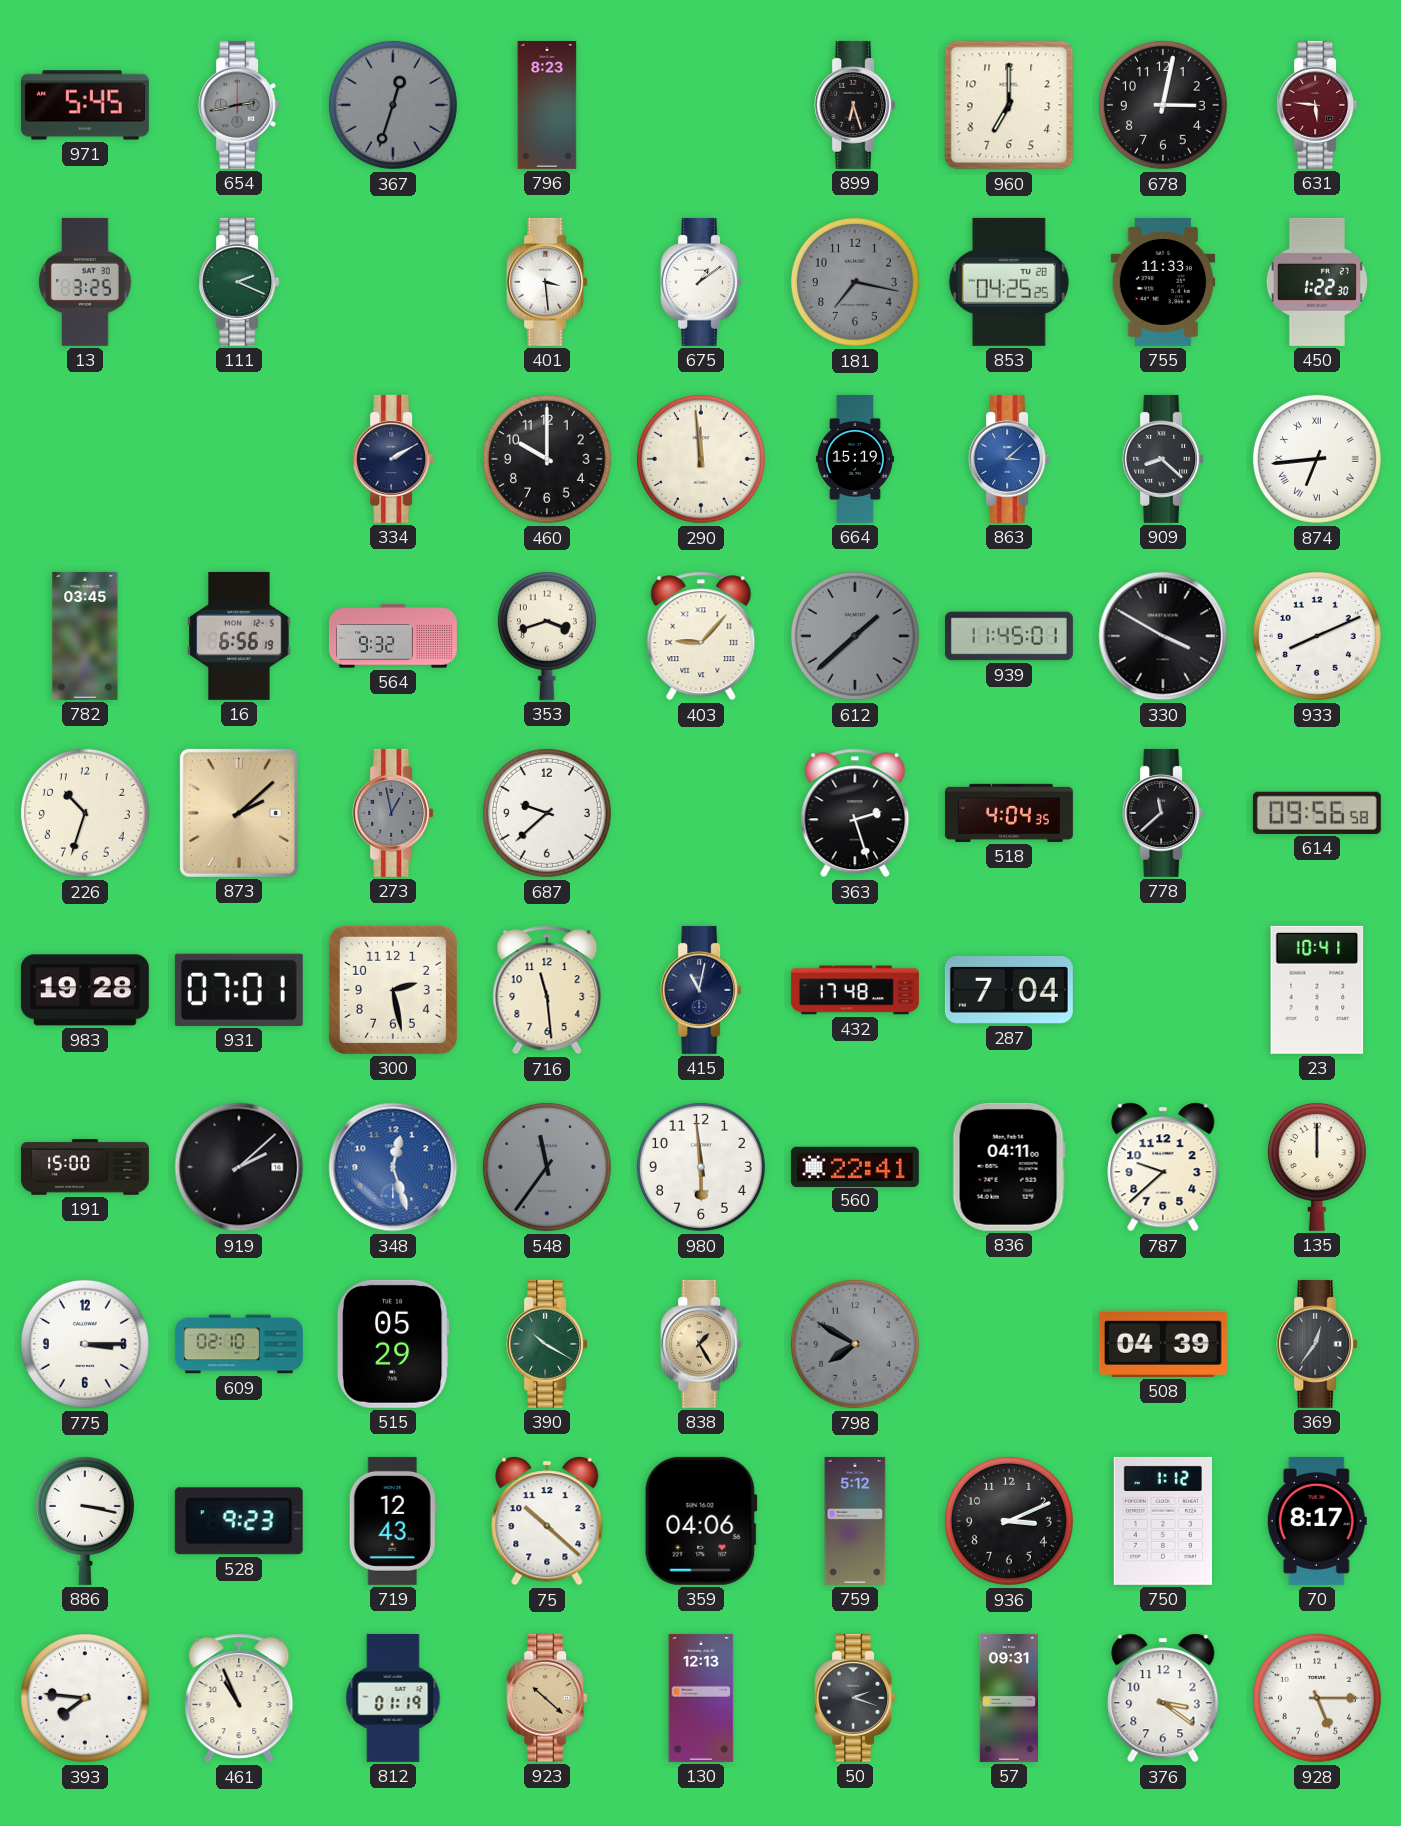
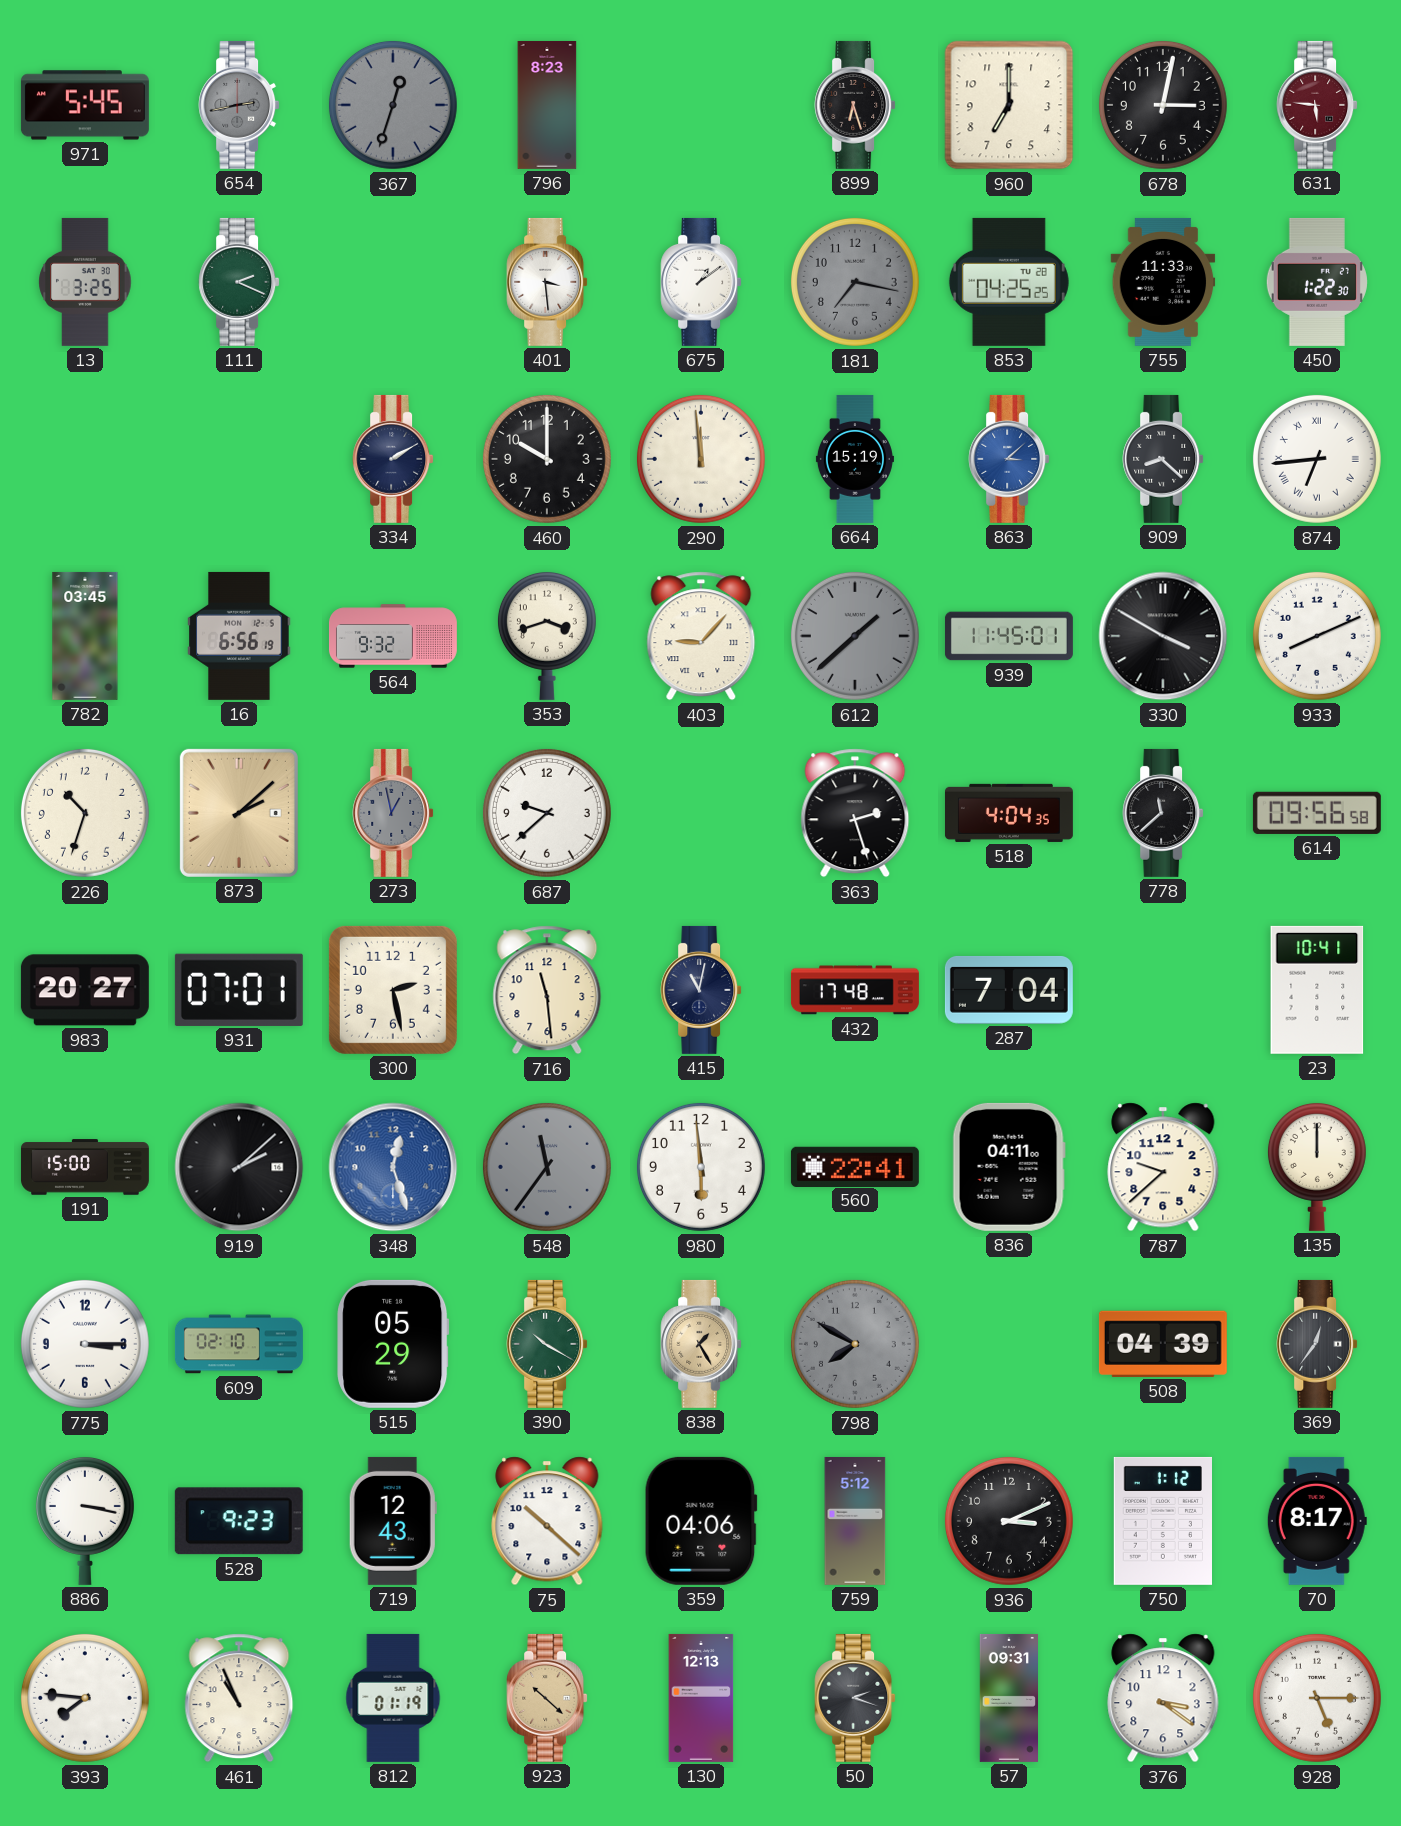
983: 19:28 -> 20:27
